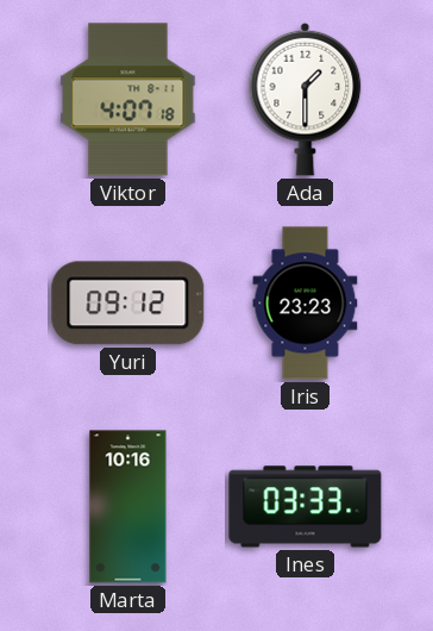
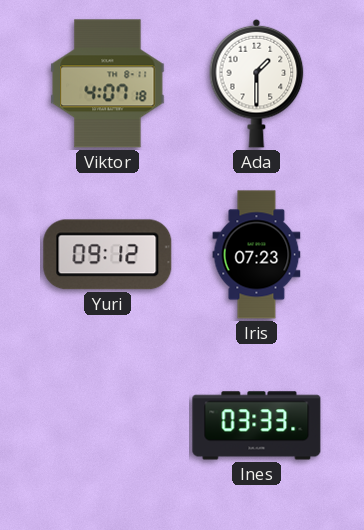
Iris: 23:23 -> 07:23
Marta: 10:16 -> none
